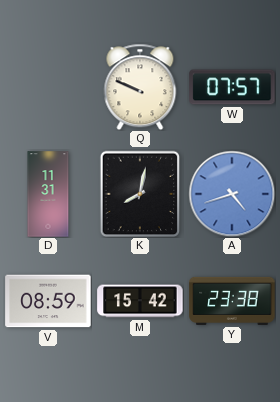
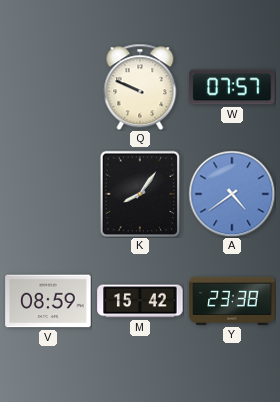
D: 11:31 -> none
K: 8:02 -> 8:06
A: 4:42 -> 4:39
